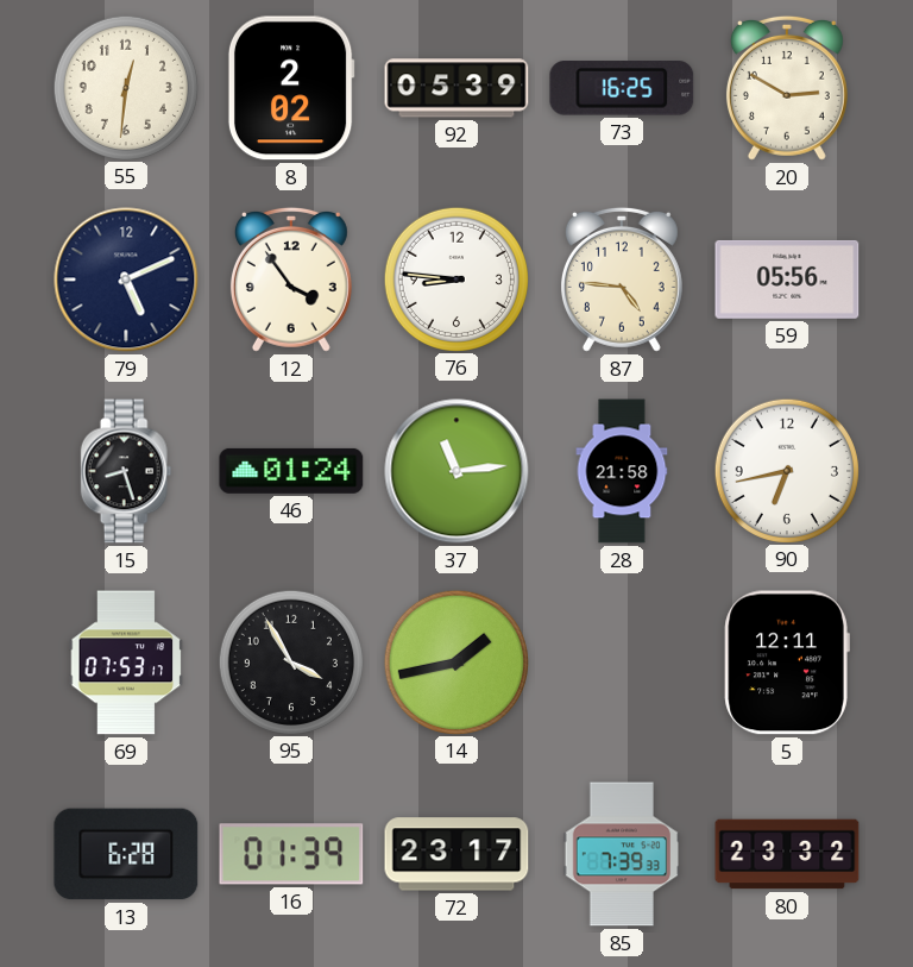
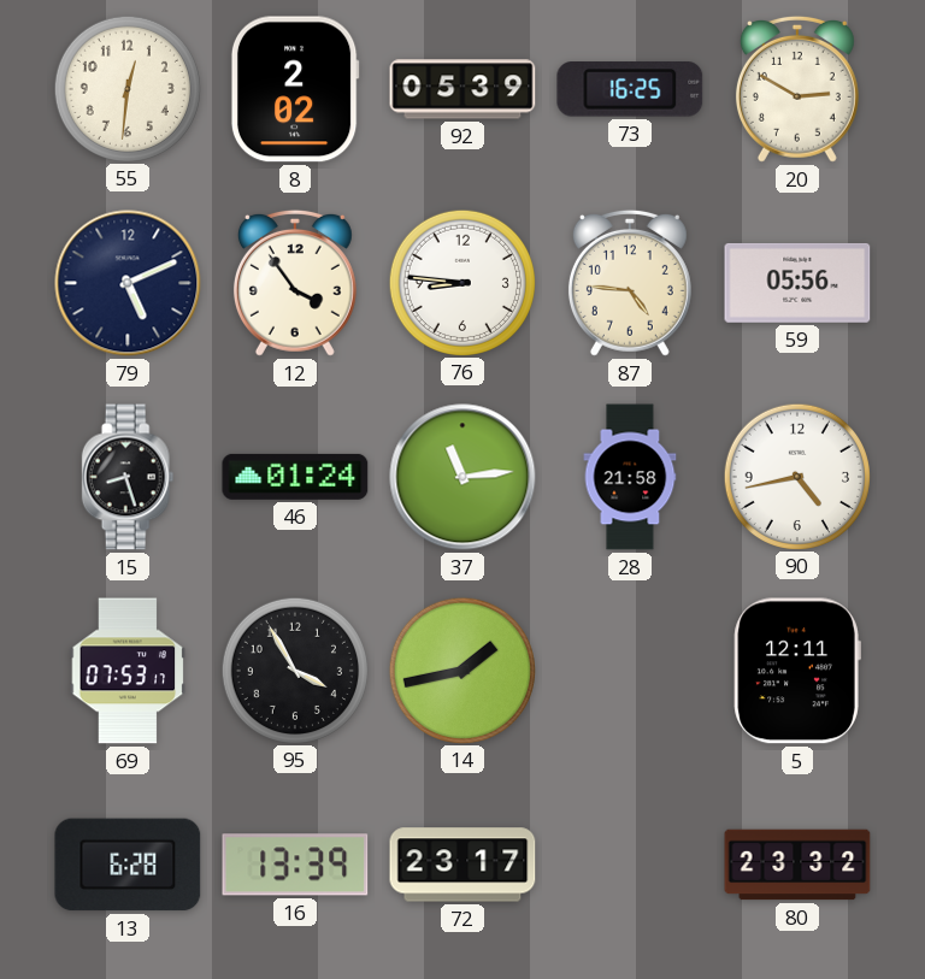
90: 6:43 -> 4:43
16: 01:39 -> 13:39
85: 7:39 -> none
